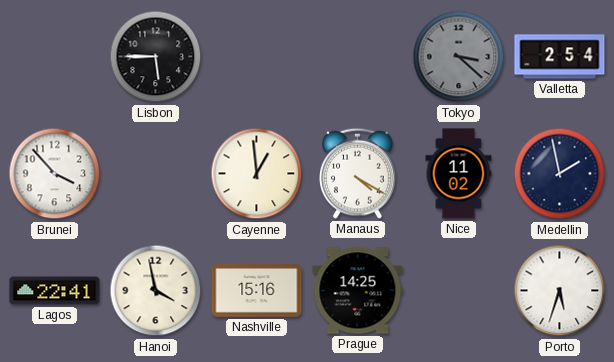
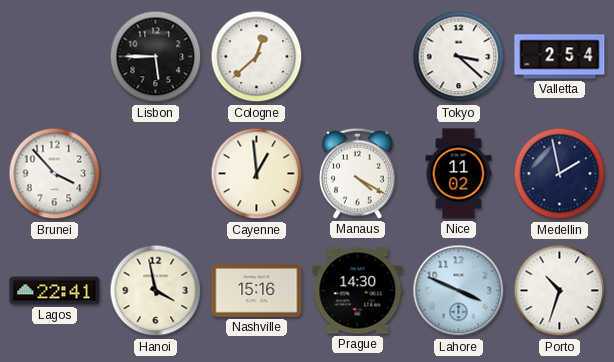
Cologne: none -> 12:38
Tokyo dial: grey -> white
Prague: 14:25 -> 14:30
Lahore: none -> 3:49
Porto: 5:33 -> 10:33
